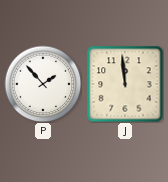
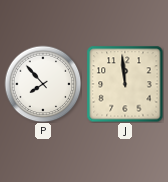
P: 1:53 -> 7:53
